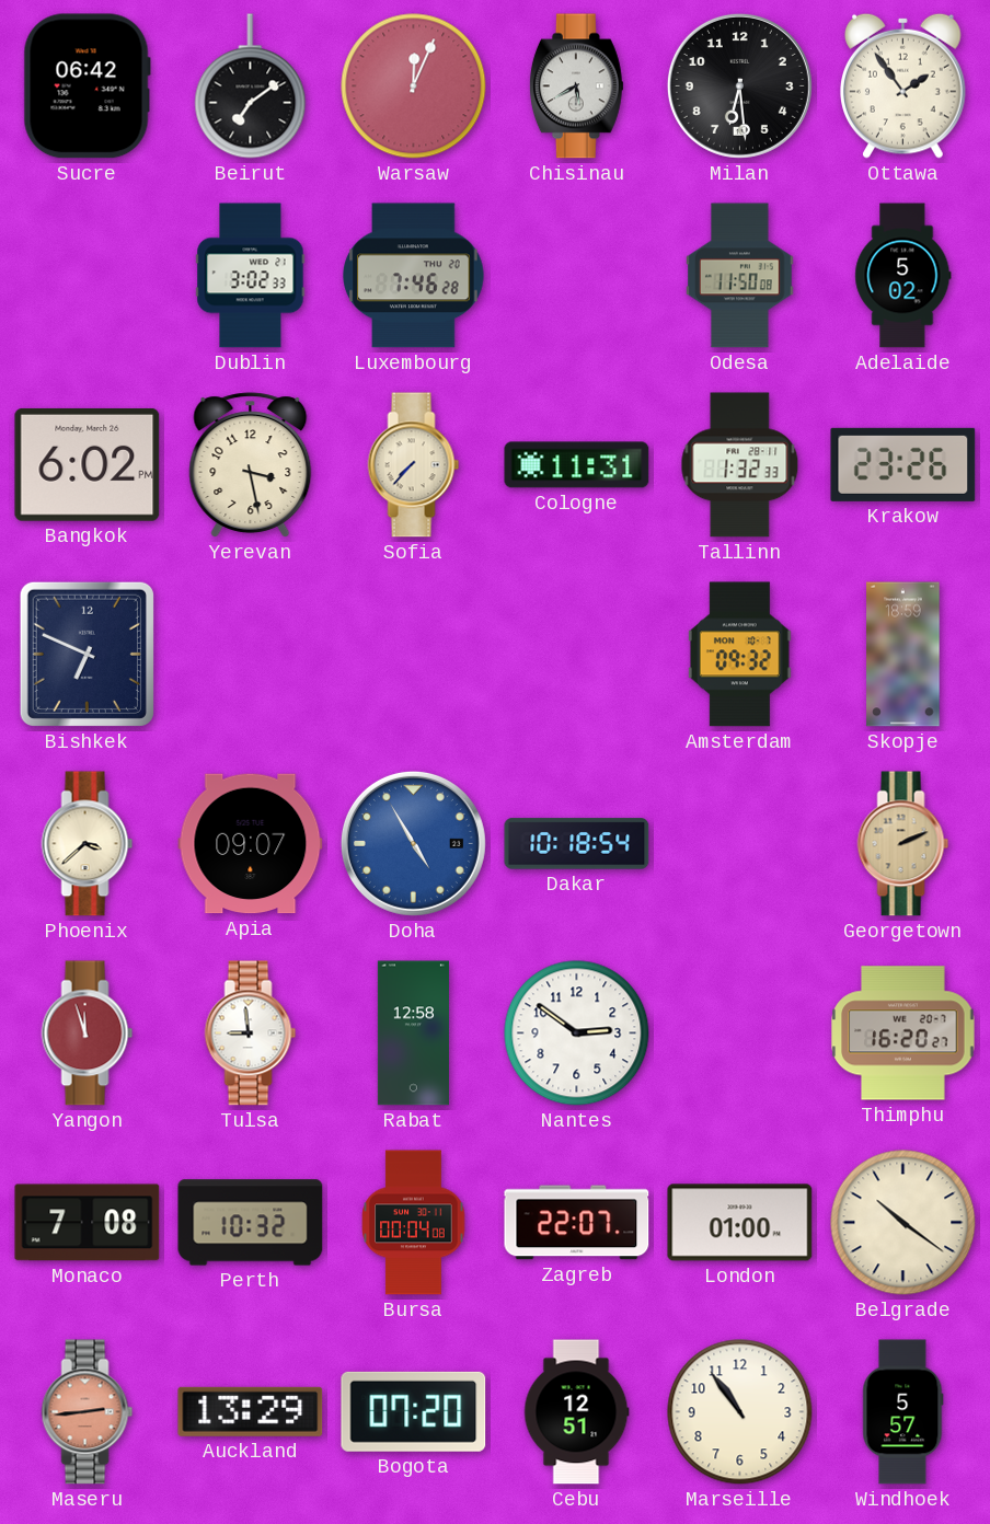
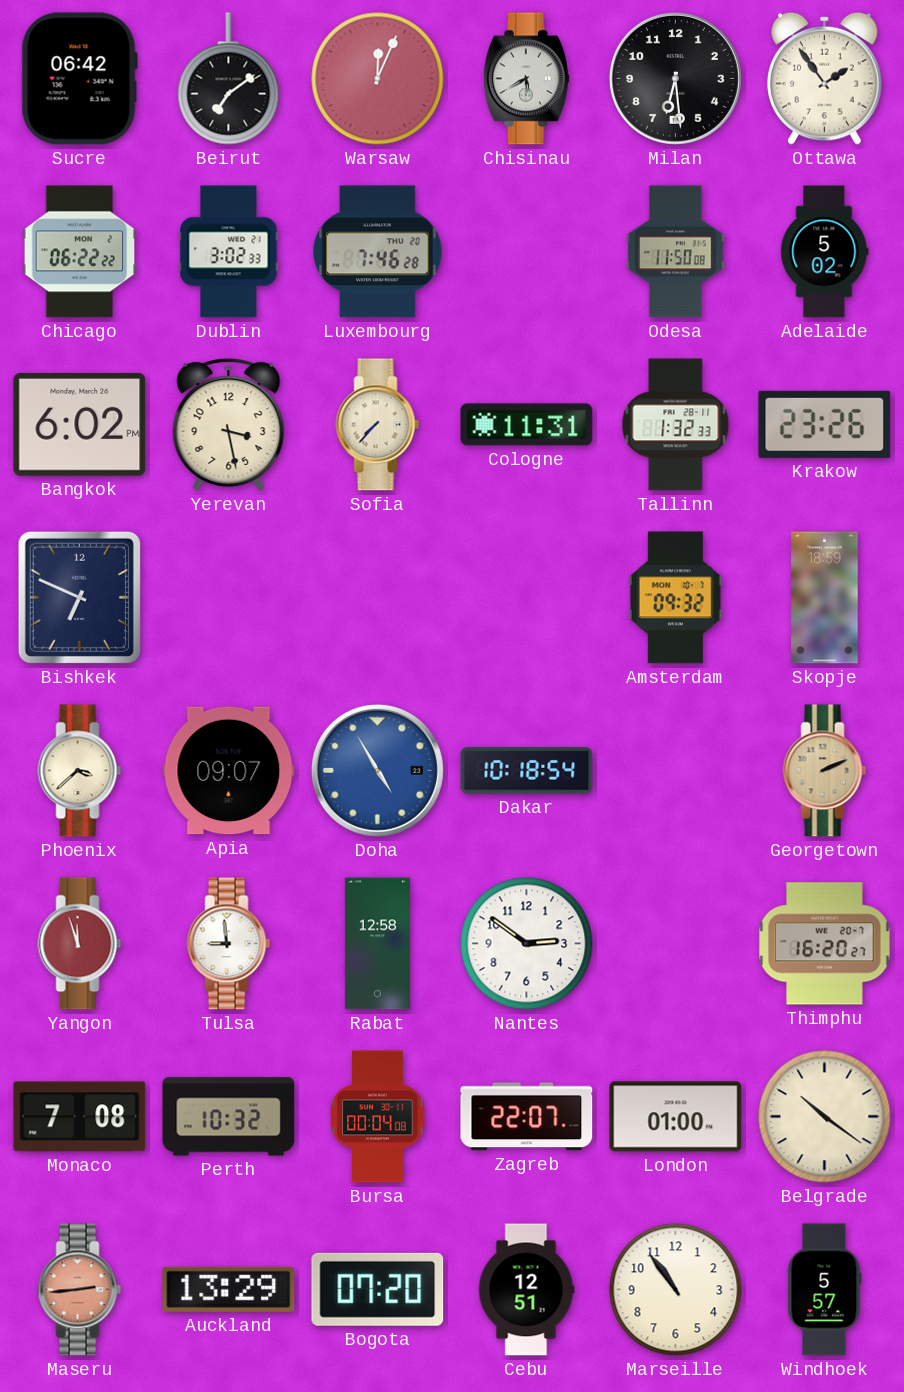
Chicago: none -> 06:22
